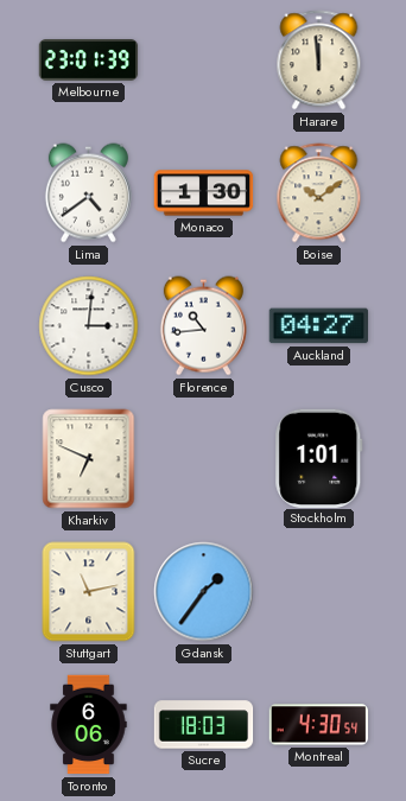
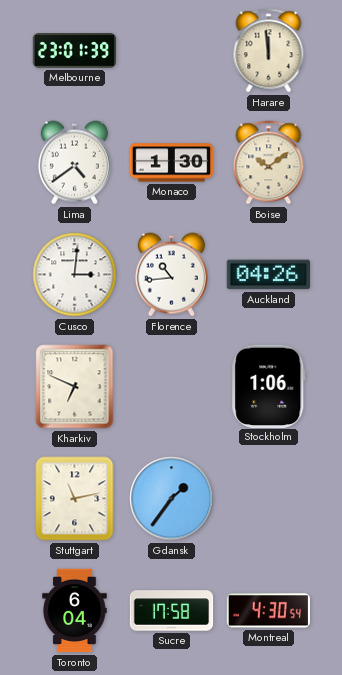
Auckland: 04:27 -> 04:26
Stockholm: 1:01 -> 1:06
Toronto: 6:06 -> 6:04
Sucre: 18:03 -> 17:58
